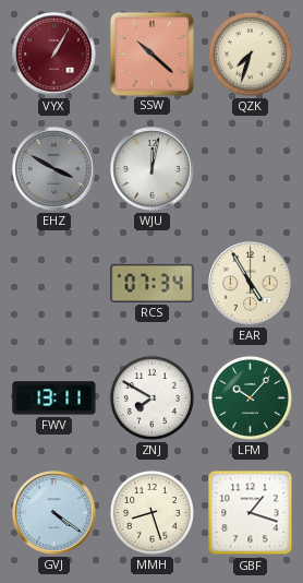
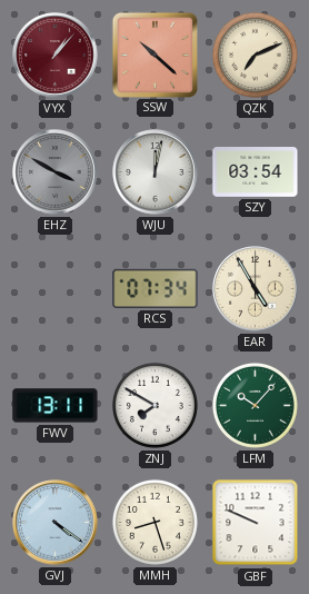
VYX: 1:05 -> 1:07
QZK: 7:33 -> 7:11
SZY: none -> 03:54
GBF: 1:18 -> 9:49
